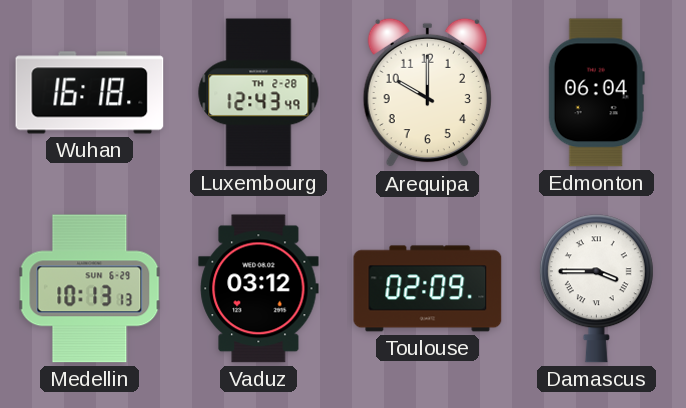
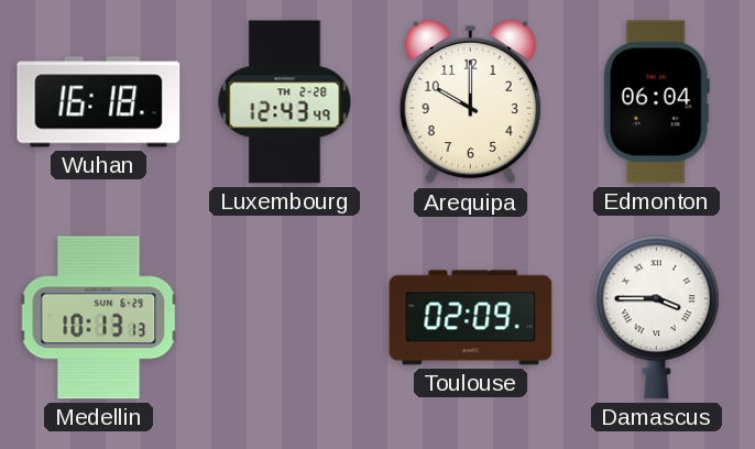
Vaduz: 03:12 -> none
